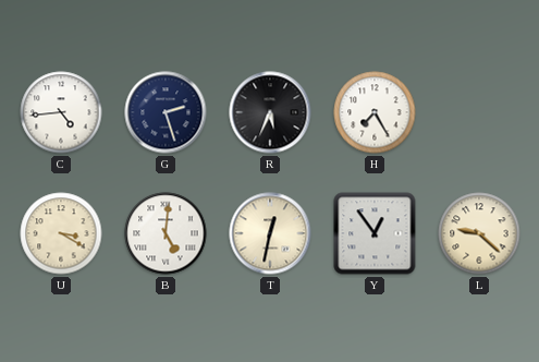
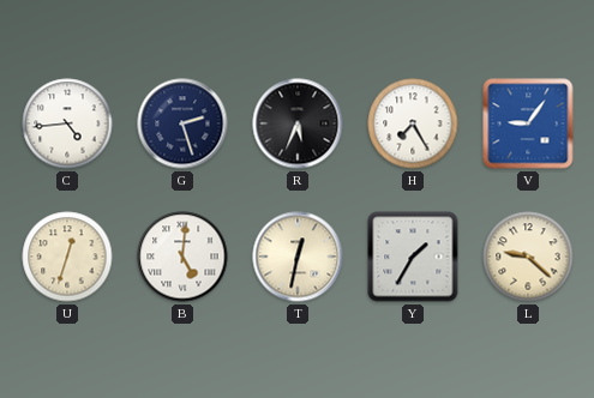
V: none -> 9:06
U: 3:20 -> 12:33
Y: 12:54 -> 1:35
